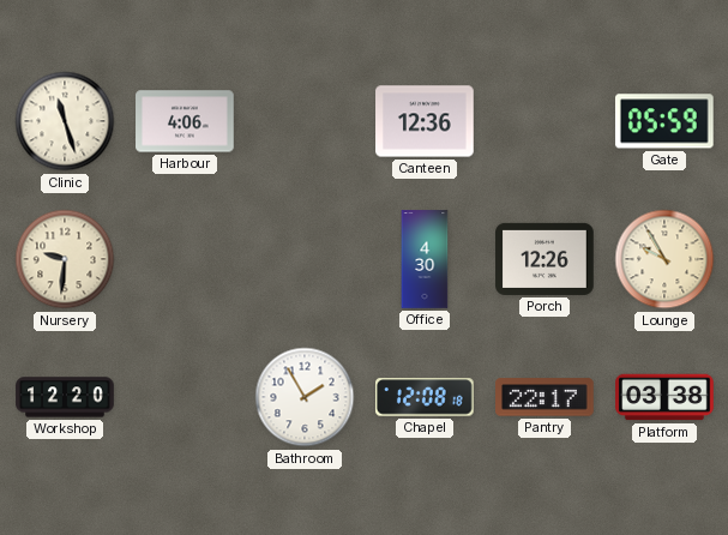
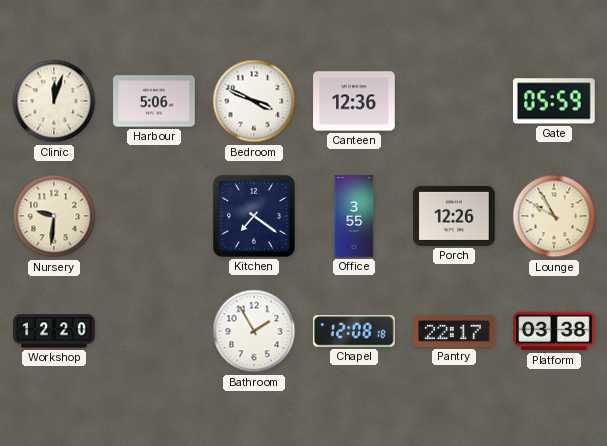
Clinic: 11:27 -> 12:03
Harbour: 4:06 -> 5:06
Bedroom: none -> 3:49
Kitchen: none -> 7:21
Office: 4:30 -> 3:55
